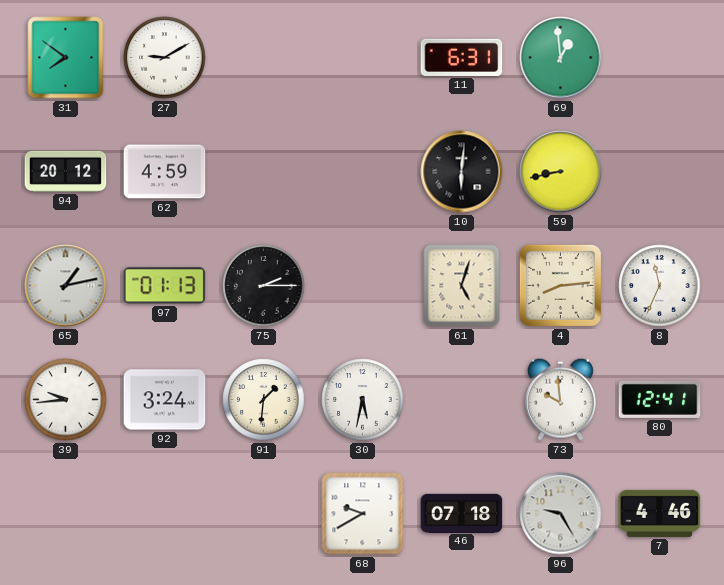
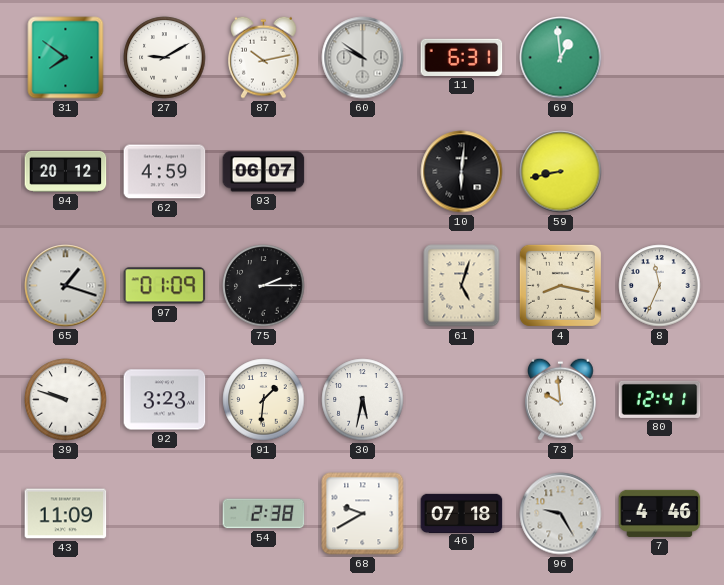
87: none -> 10:13
60: none -> 9:51
93: none -> 06:07
65: 1:13 -> 1:18
97: 01:13 -> 01:09
4: 8:14 -> 8:17
39: 9:44 -> 9:48
92: 3:24 -> 3:23
43: none -> 11:09
54: none -> 2:38
